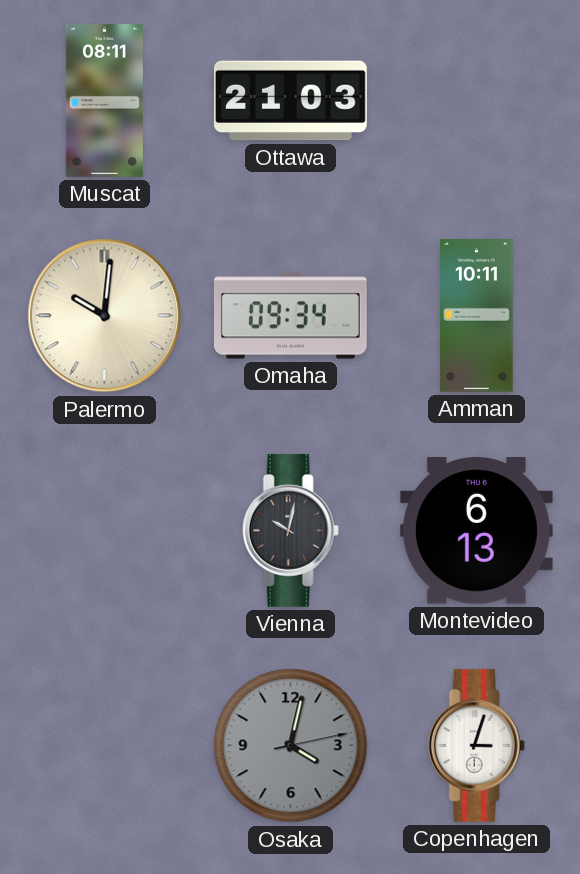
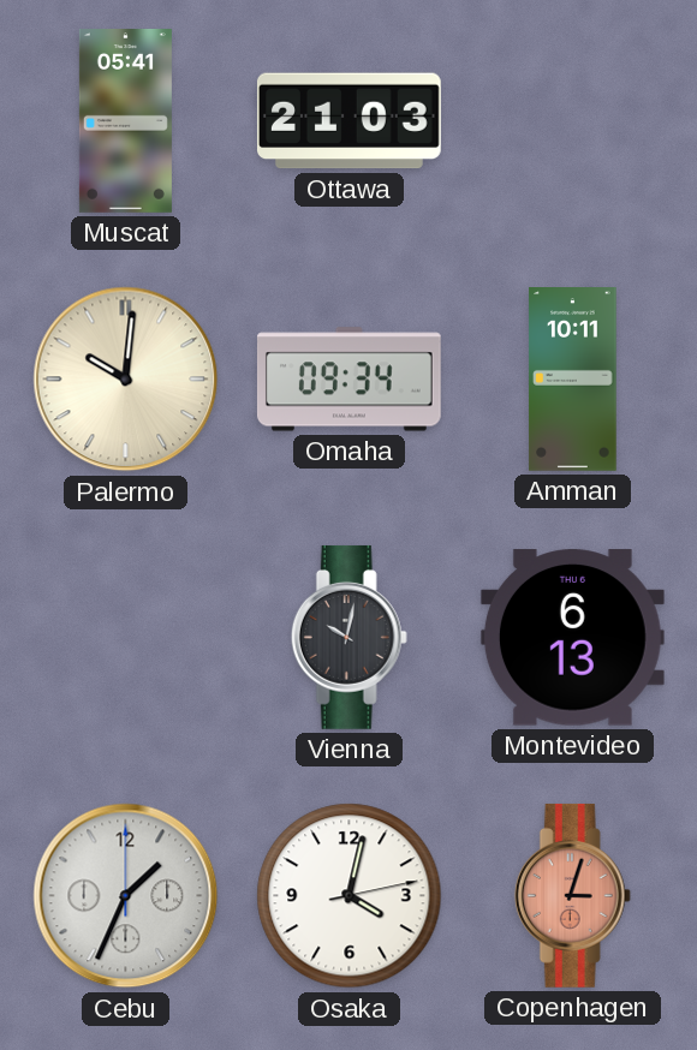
Muscat: 08:11 -> 05:41
Cebu: none -> 1:34
Osaka dial: grey -> white
Copenhagen dial: white -> salmon
